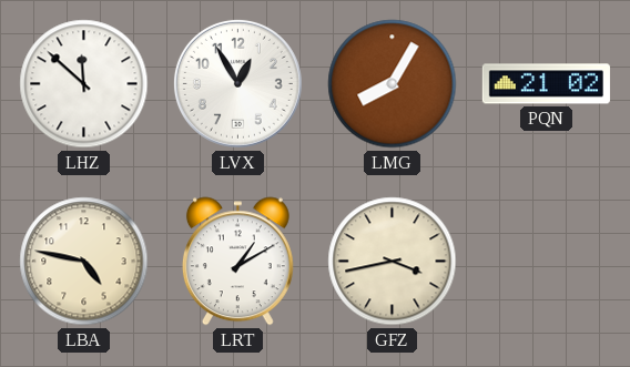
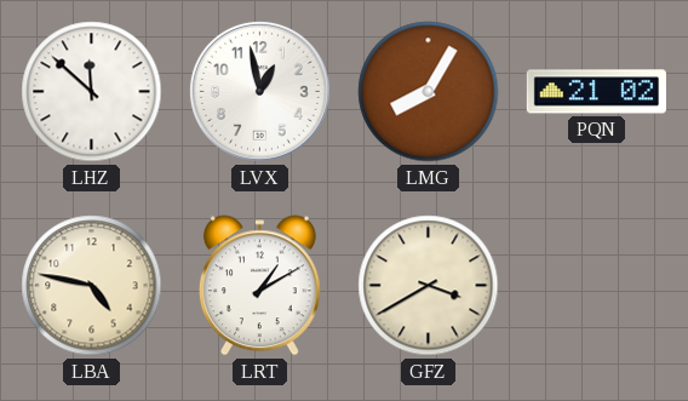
LVX: 12:55 -> 12:58
GFZ: 3:43 -> 3:40
